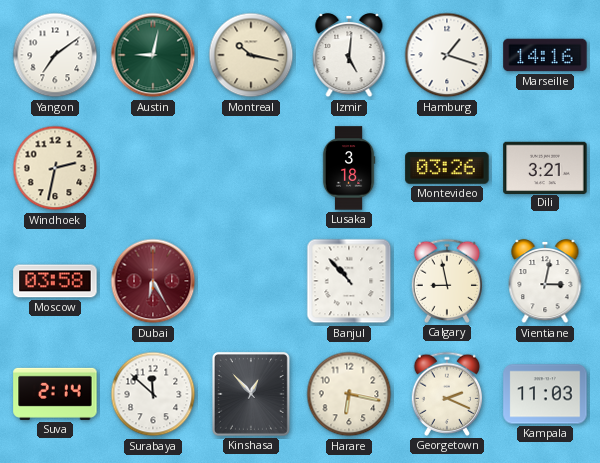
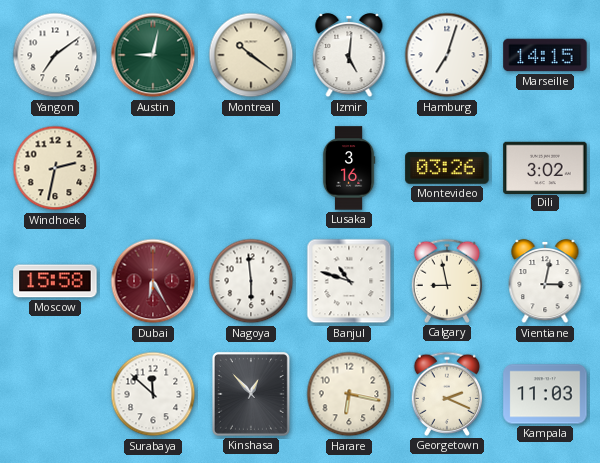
Montreal: 10:17 -> 10:21
Hamburg: 1:18 -> 7:03
Marseille: 14:16 -> 14:15
Lusaka: 3:18 -> 3:16
Dili: 3:21 -> 3:02
Moscow: 03:58 -> 15:58
Nagoya: none -> 5:59
Banjul: 10:53 -> 10:48
Suva: 2:14 -> none
